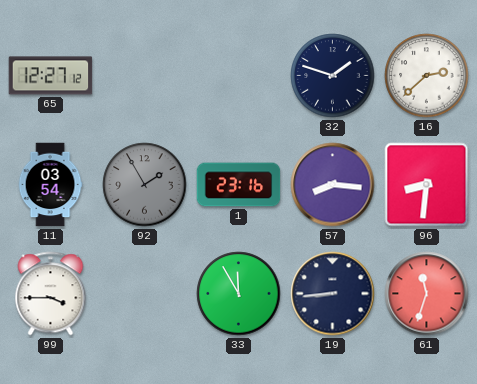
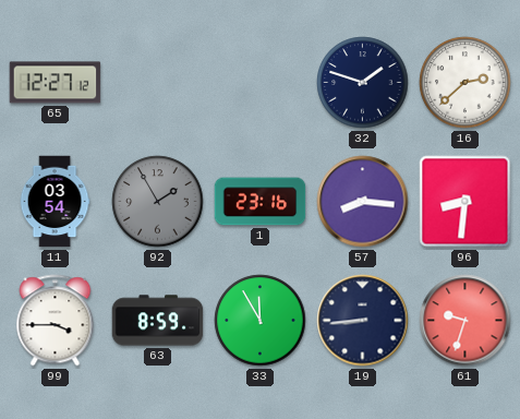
63: none -> 8:59
61: 11:33 -> 9:33
